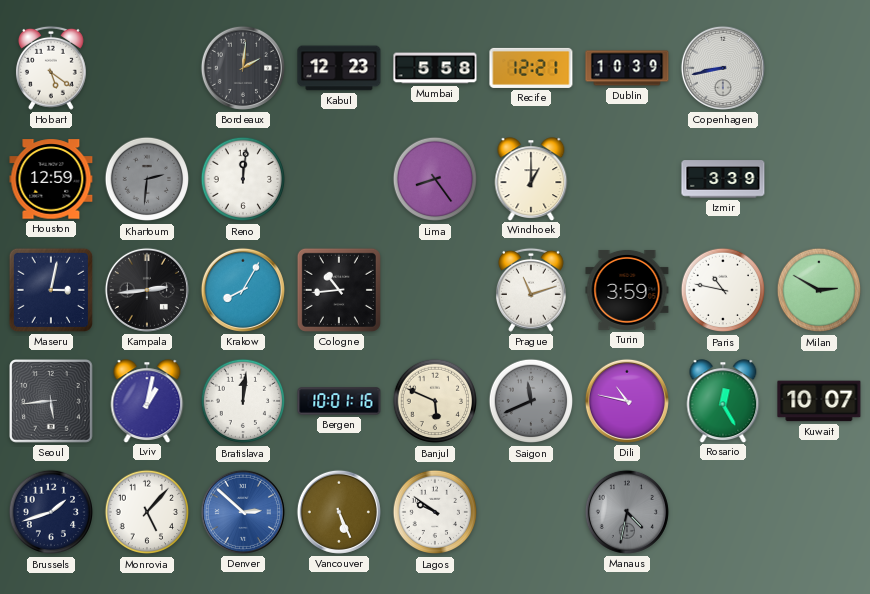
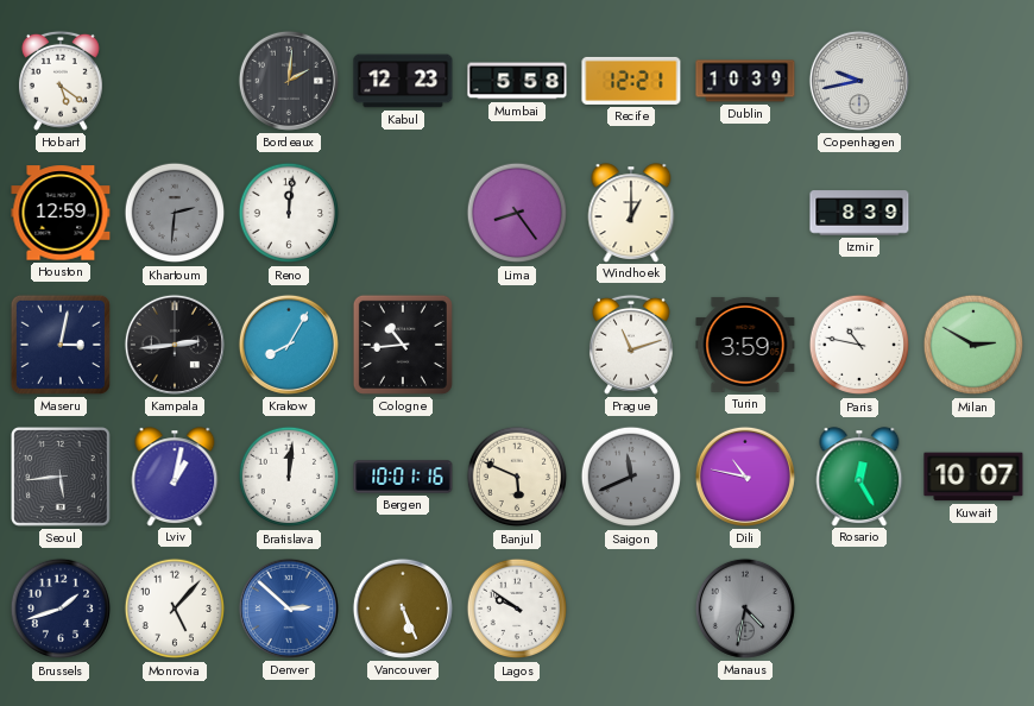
Copenhagen: 8:43 -> 9:43
Izmir: 3:39 -> 8:39
